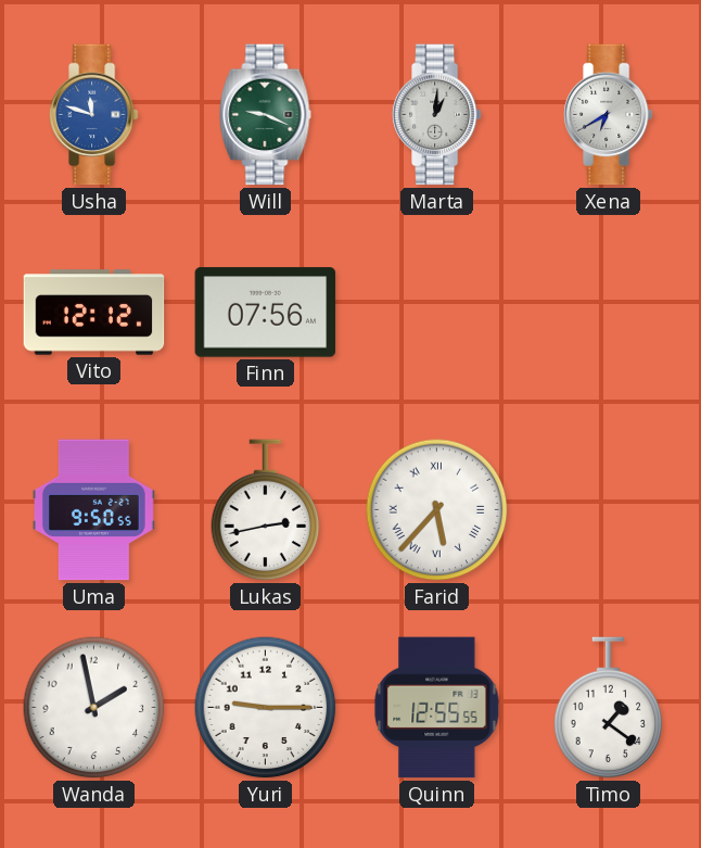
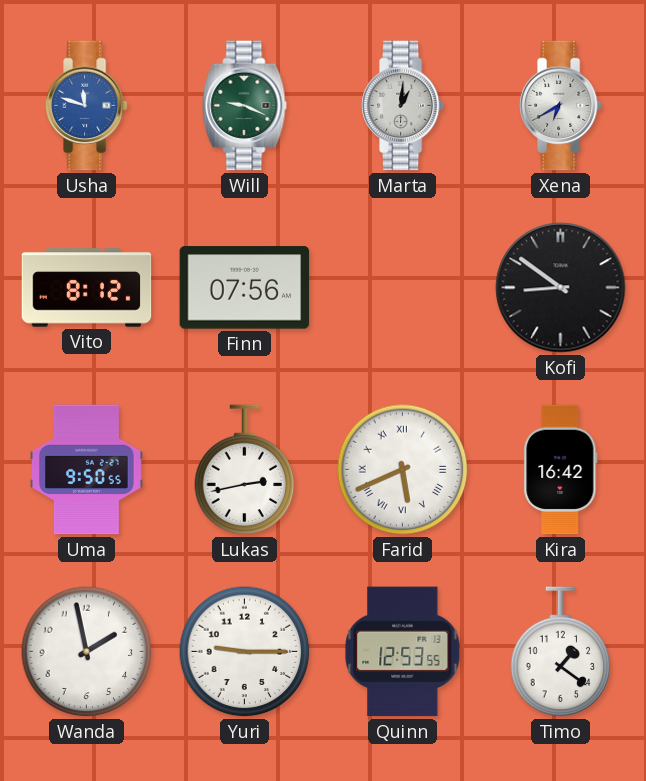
Vito: 12:12 -> 8:12
Kofi: none -> 8:51
Farid: 5:37 -> 5:41
Kira: none -> 16:42
Quinn: 12:55 -> 12:53
